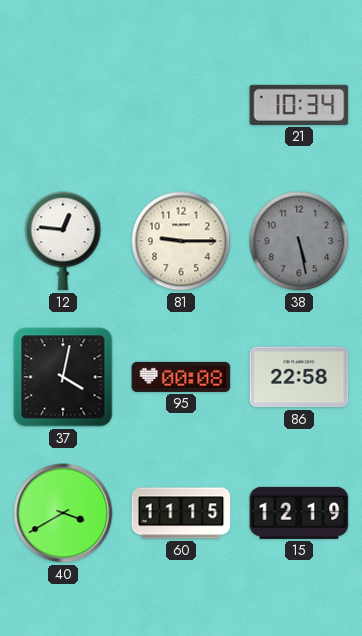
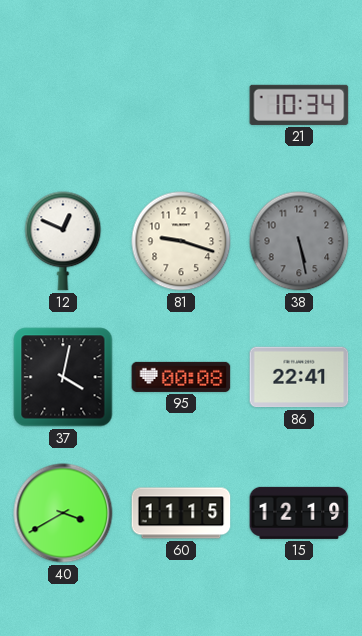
12: 12:46 -> 12:49
81: 9:15 -> 9:18
86: 22:58 -> 22:41
